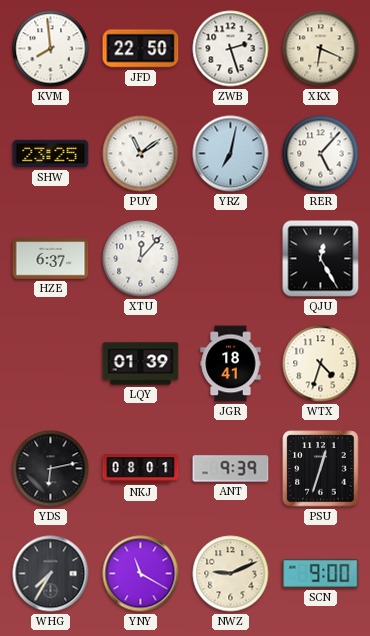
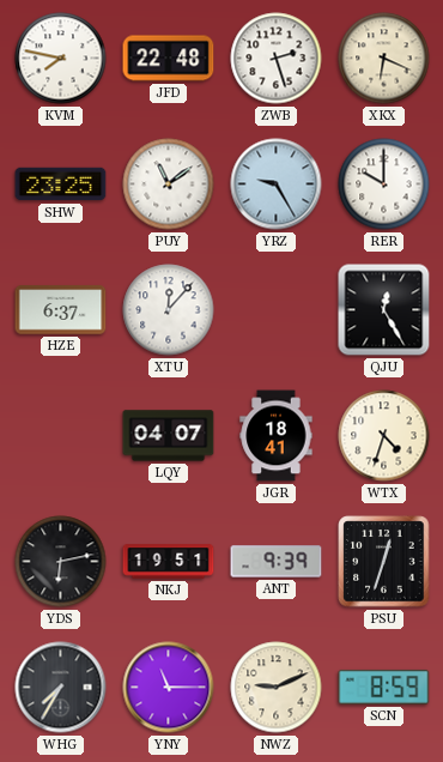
KVM: 7:59 -> 7:47
JFD: 22:50 -> 22:48
YRZ: 7:02 -> 9:25
RER: 5:07 -> 10:00
LQY: 01:39 -> 04:07
NKJ: 08:01 -> 19:51
YNY: 11:20 -> 11:15
SCN: 9:00 -> 8:59
